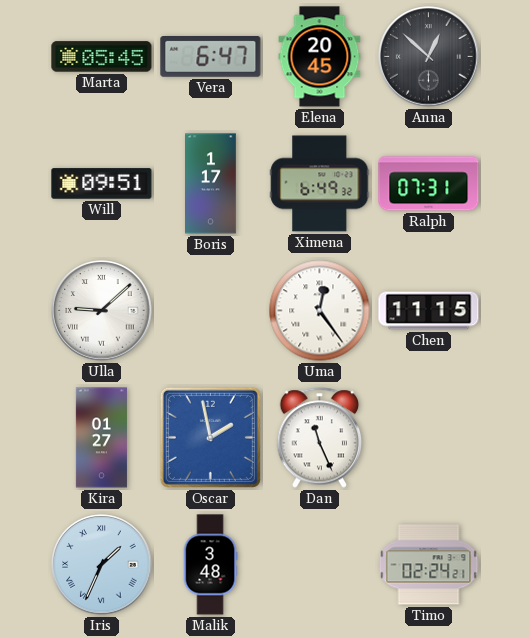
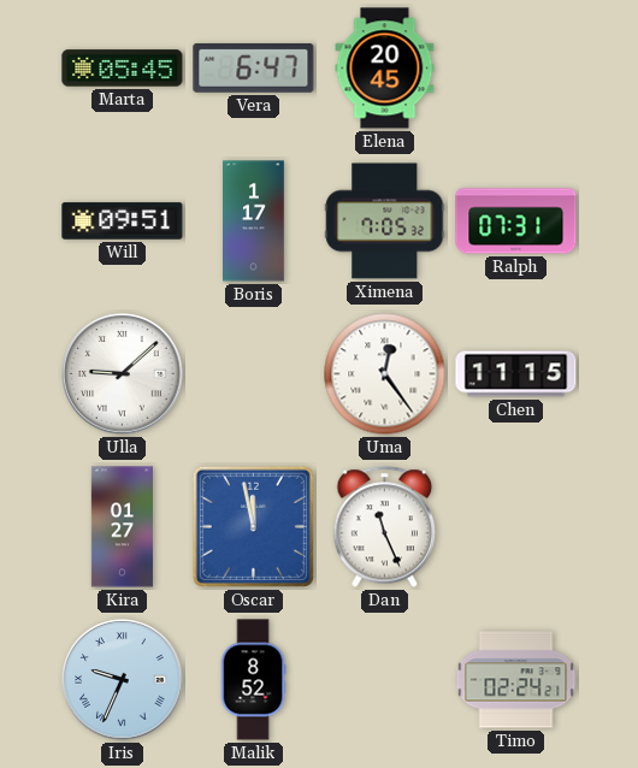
Anna: 12:52 -> none
Ximena: 6:49 -> 7:05
Oscar: 1:58 -> 11:58
Iris: 1:34 -> 9:34
Malik: 3:48 -> 8:52
